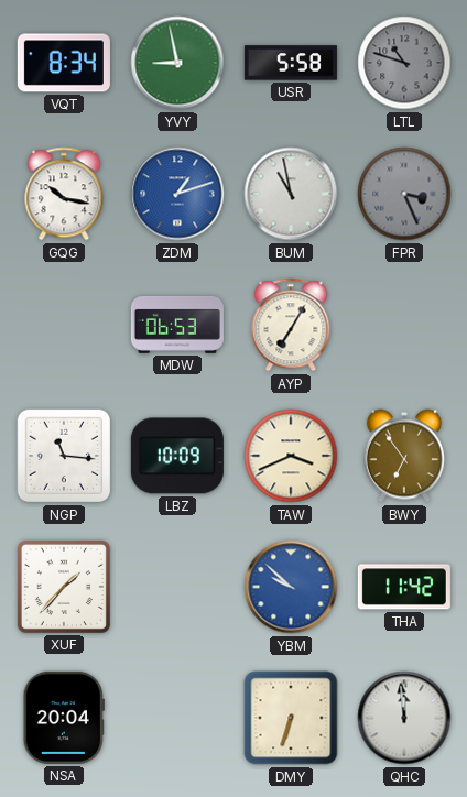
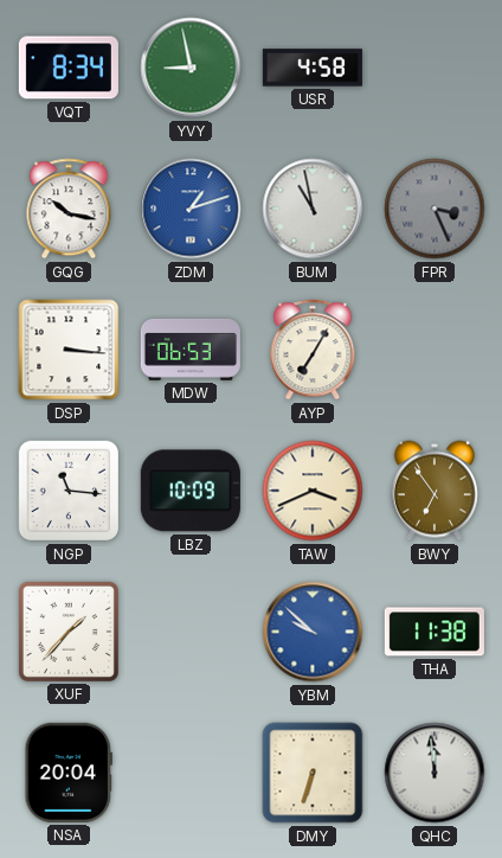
USR: 5:58 -> 4:58
LTL: 10:48 -> none
DSP: none -> 3:16
THA: 11:42 -> 11:38
